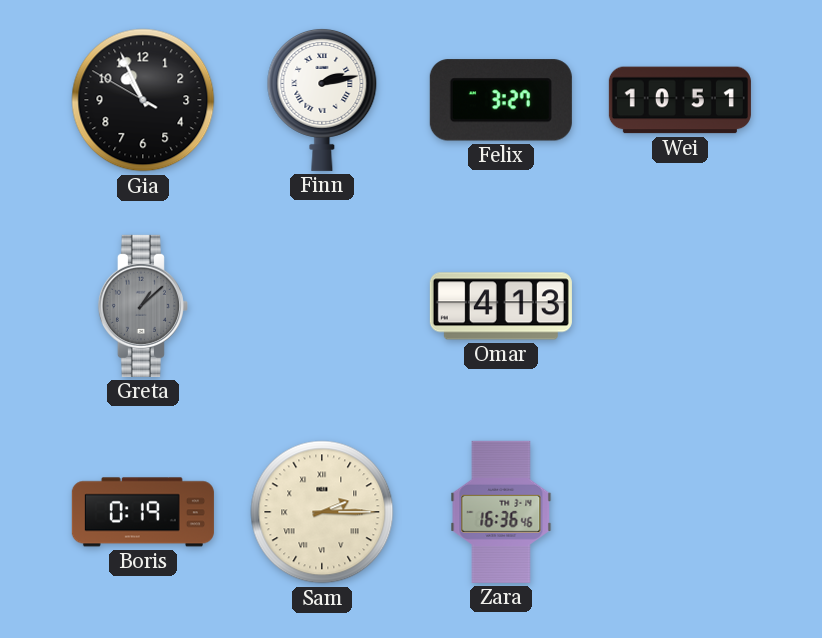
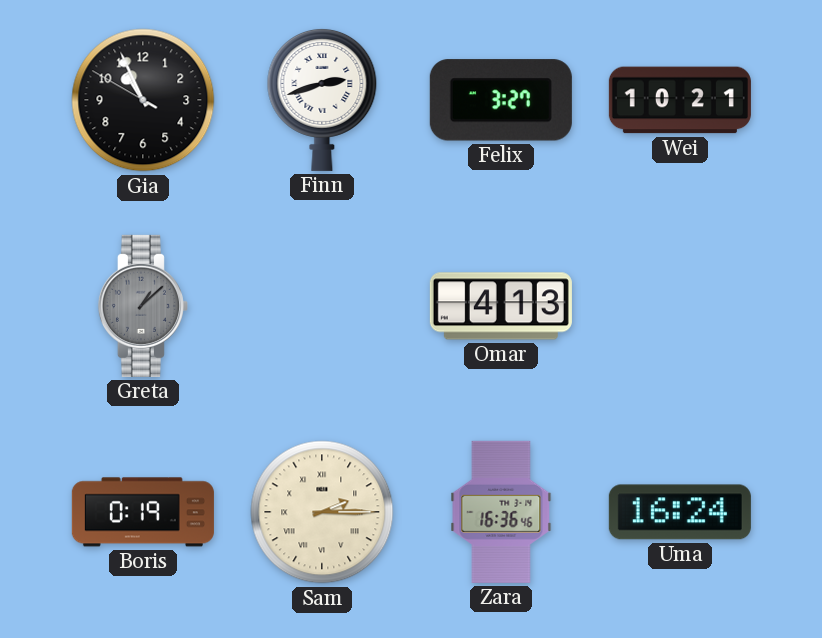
Finn: 2:13 -> 2:42
Wei: 10:51 -> 10:21
Uma: none -> 16:24
